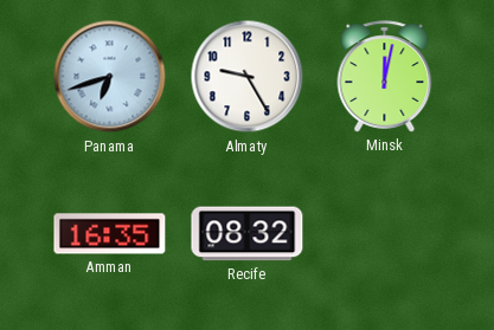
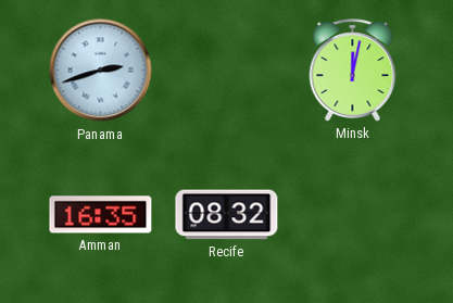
Panama: 6:42 -> 2:42
Almaty: 9:25 -> none
